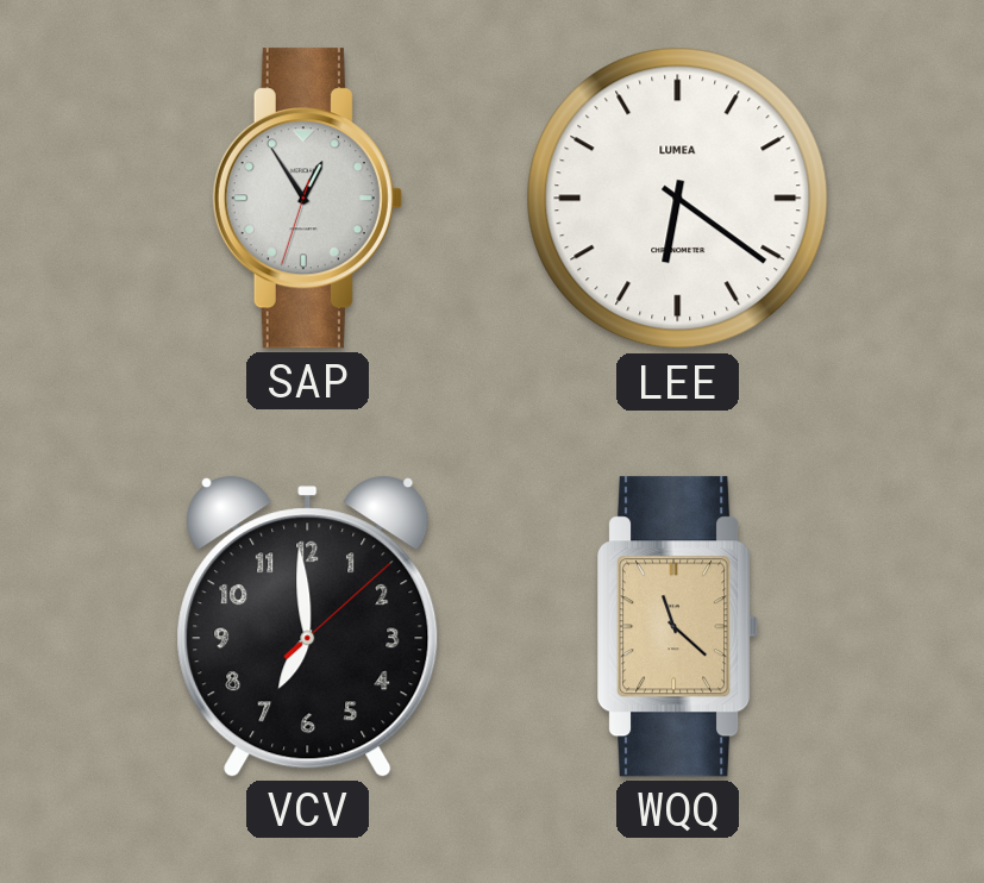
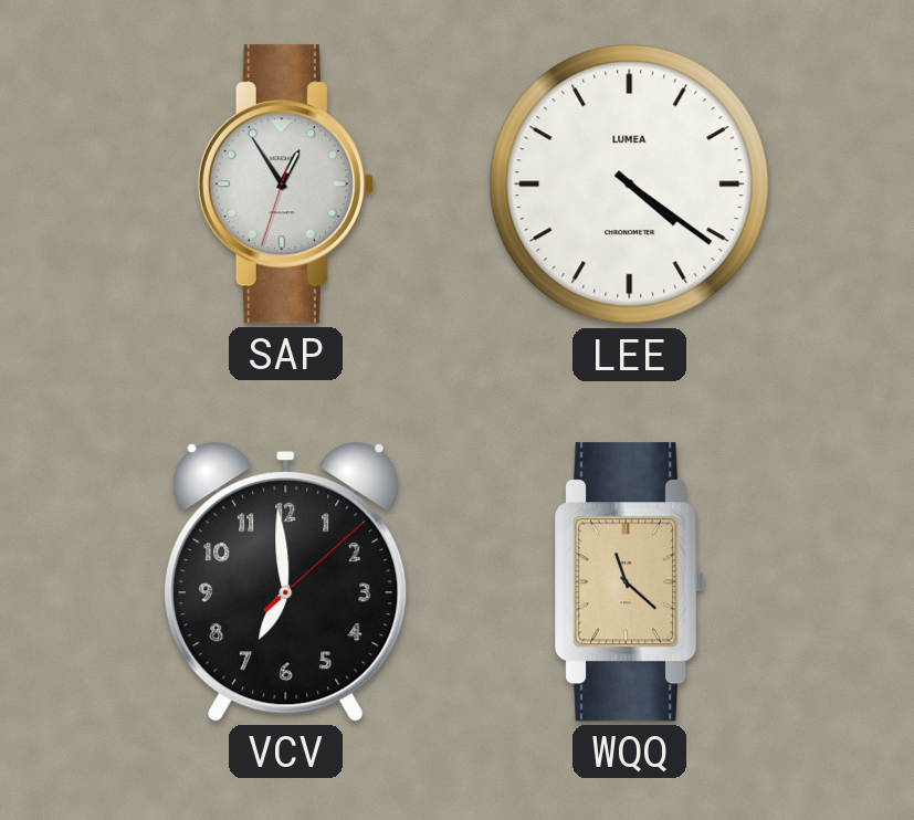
LEE: 6:21 -> 4:21
